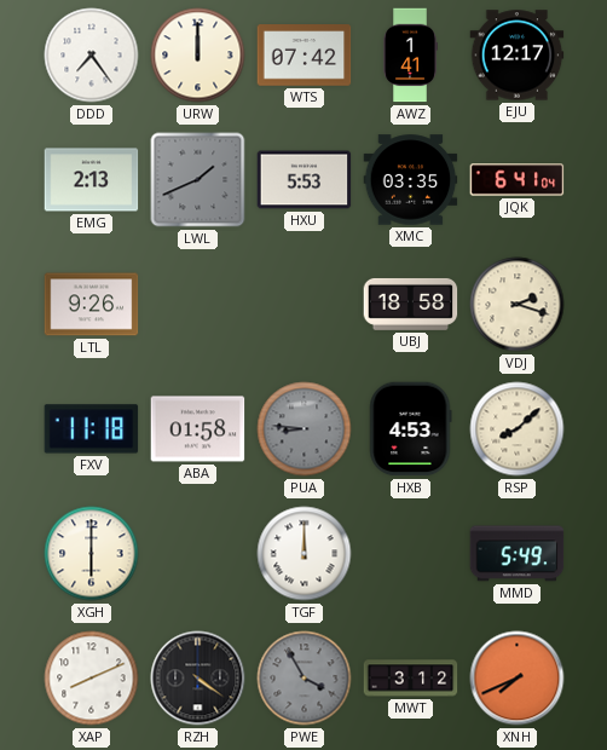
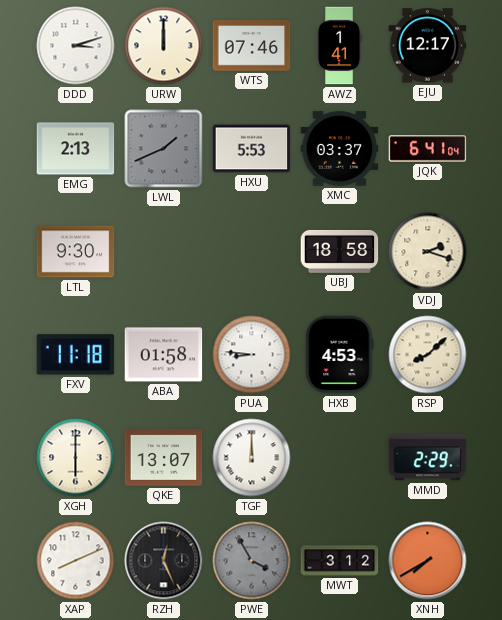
DDD: 7:24 -> 3:12
WTS: 07:42 -> 07:46
XMC: 03:35 -> 03:37
LTL: 9:26 -> 9:30
PUA dial: grey -> white
QKE: none -> 13:07
MMD: 5:49 -> 2:29
RZH: 4:21 -> 12:26
XNH: 7:41 -> 7:40
